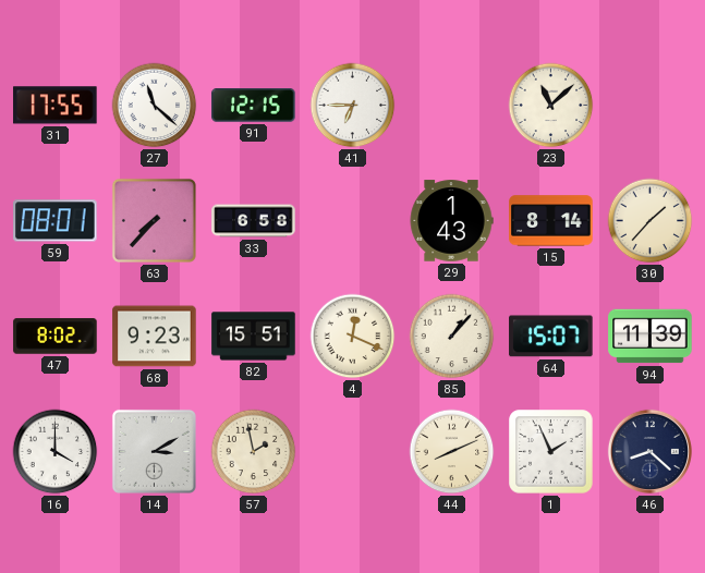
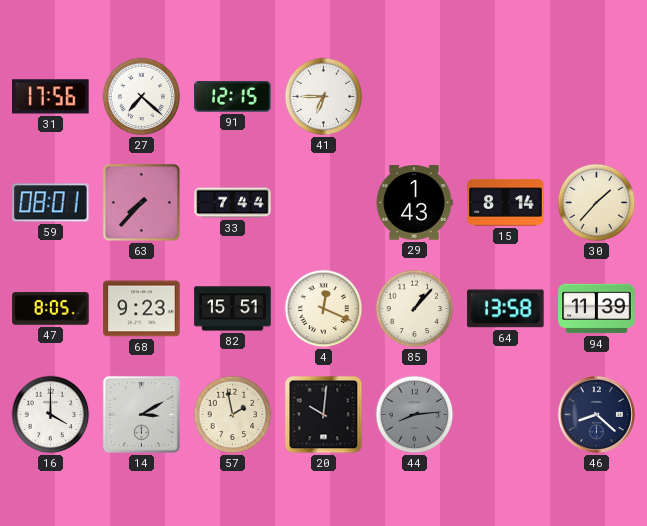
31: 17:55 -> 17:56
27: 11:22 -> 7:22
23: 11:08 -> none
33: 6:58 -> 7:44
47: 8:02 -> 8:05
64: 15:07 -> 13:58
20: none -> 10:01
44: 8:11 -> 8:14
44 dial: cream -> grey
1: 1:56 -> none
